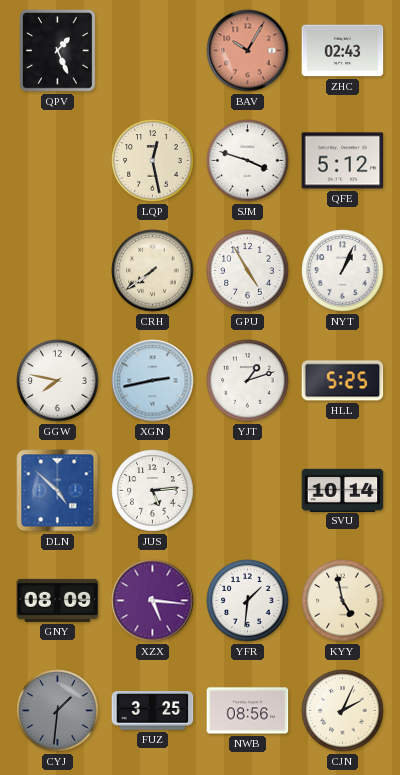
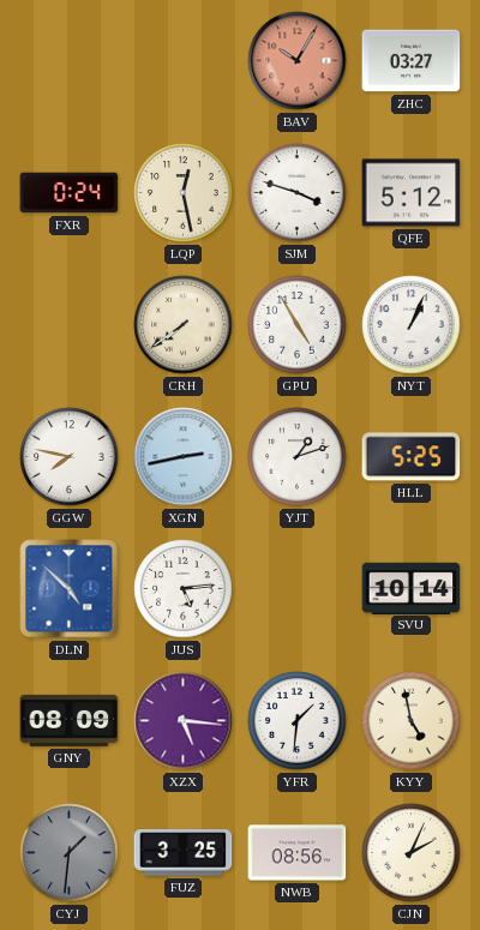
QPV: 1:26 -> none
ZHC: 02:43 -> 03:27
FXR: none -> 0:24
